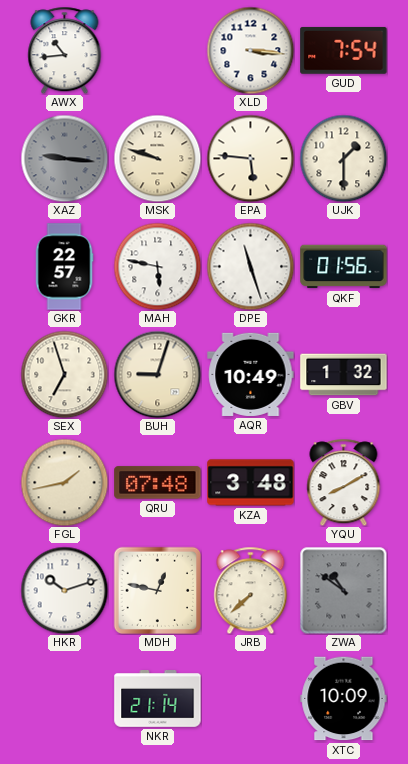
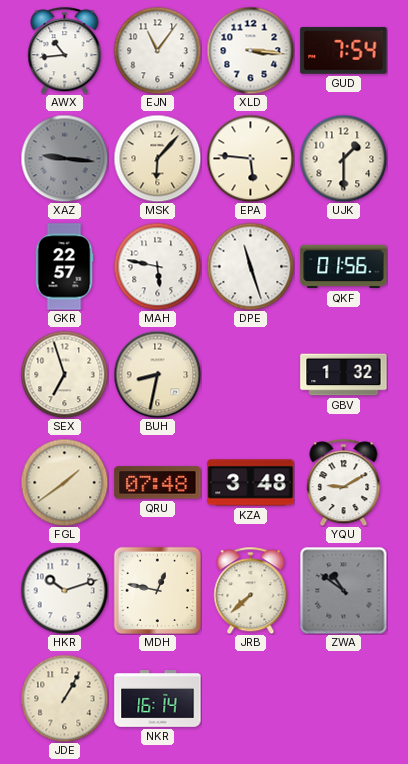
EJN: none -> 11:06
MSK: 9:48 -> 6:07
BUH: 9:03 -> 8:32
AQR: 10:49 -> none
FGL: 1:43 -> 1:39
YQU: 8:10 -> 9:10
JDE: none -> 1:05
NKR: 21:14 -> 16:14
XTC: 10:09 -> none
